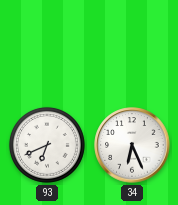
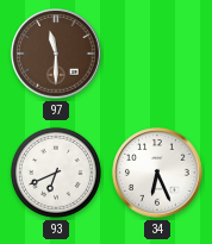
97: none -> 11:30
